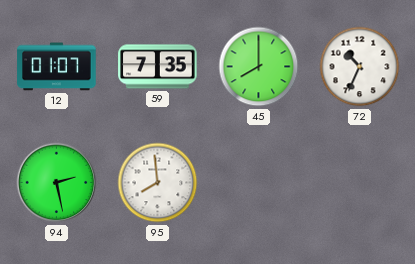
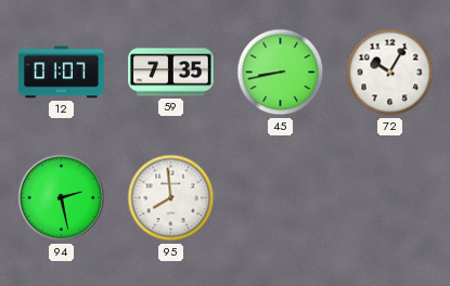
45: 8:00 -> 8:43
72: 10:34 -> 10:05
